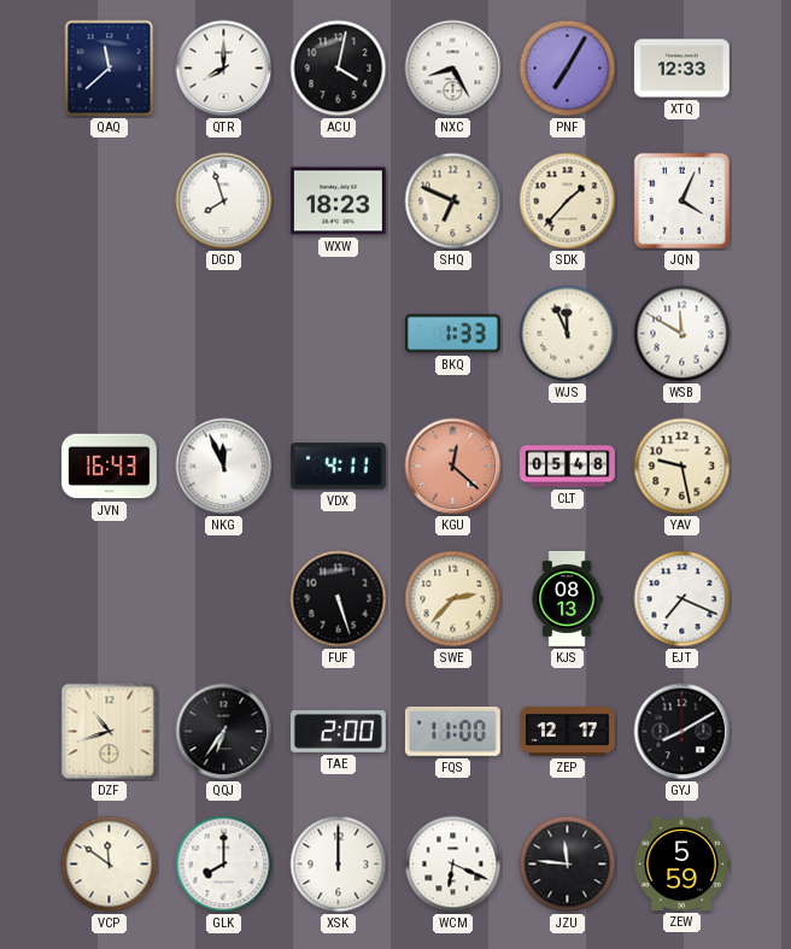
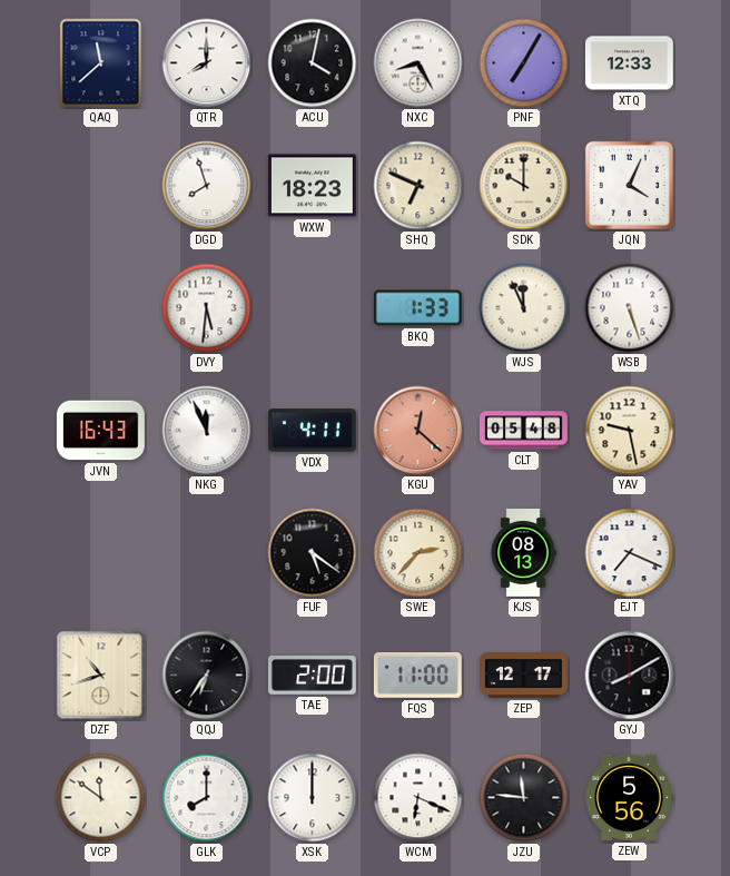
SDK: 1:37 -> 10:00
DVY: none -> 5:31
WSB: 11:50 -> 5:27
FUF: 5:27 -> 5:21
ZEW: 5:59 -> 5:56
